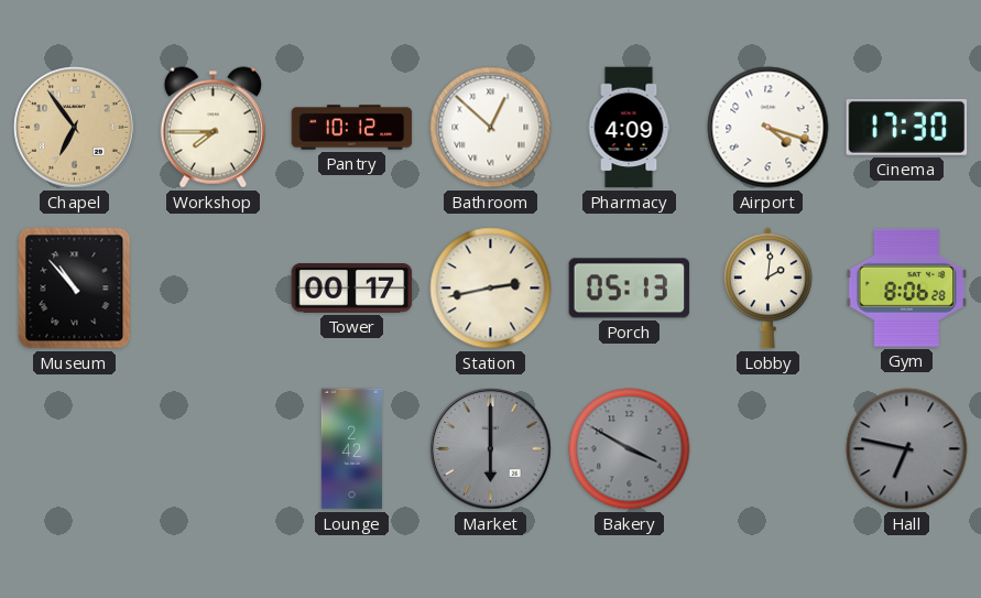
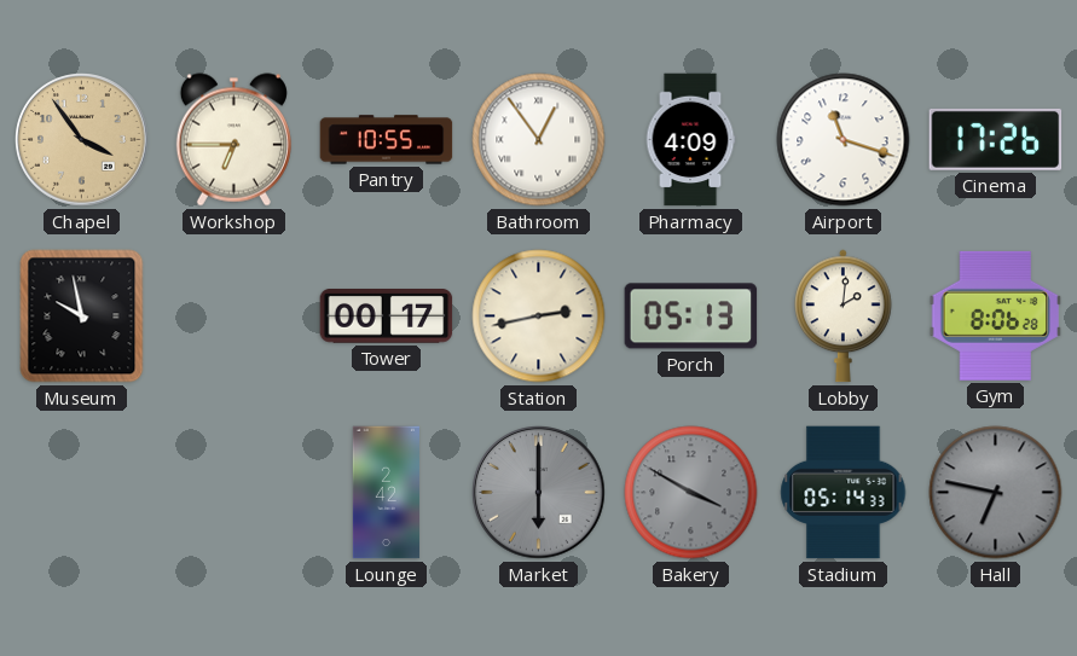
Chapel: 6:54 -> 3:54
Workshop: 7:45 -> 6:45
Pantry: 10:12 -> 10:55
Bathroom: 12:52 -> 12:54
Airport: 4:18 -> 11:18
Cinema: 17:30 -> 17:26
Museum: 10:53 -> 9:58
Stadium: none -> 05:14
